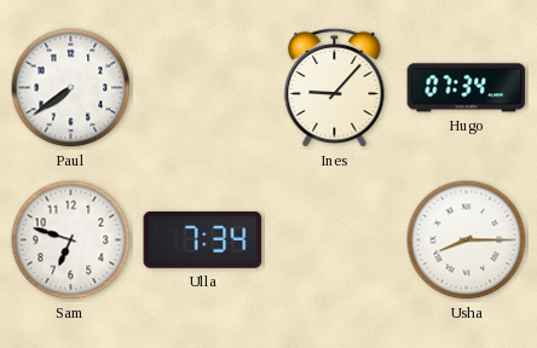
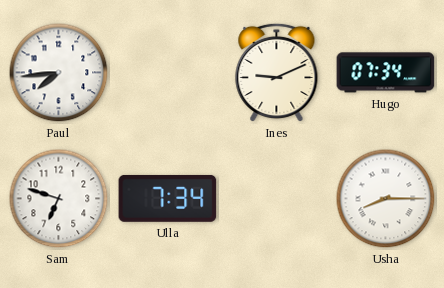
Paul: 7:39 -> 7:44
Ines: 9:07 -> 9:11
